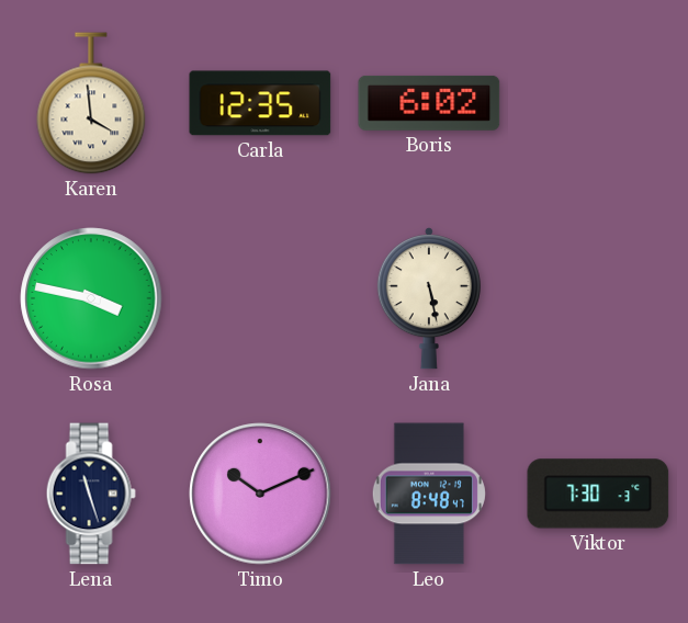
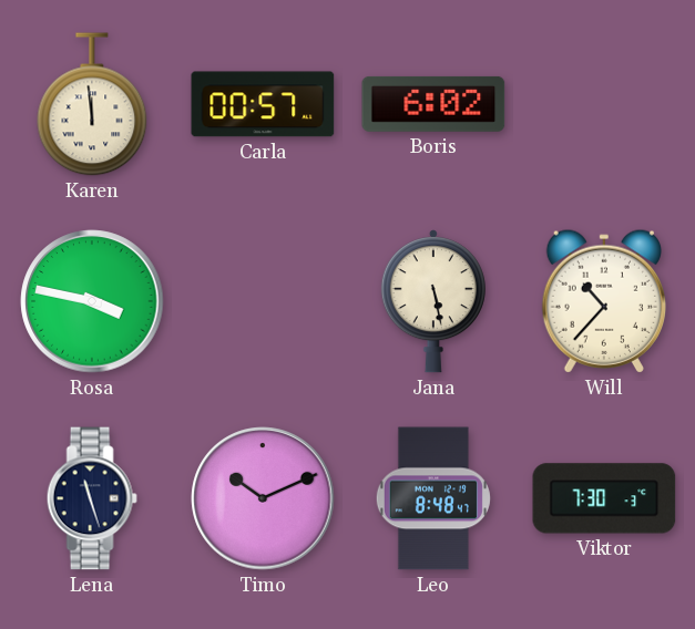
Karen: 3:59 -> 11:59
Carla: 12:35 -> 00:57
Will: none -> 10:37
